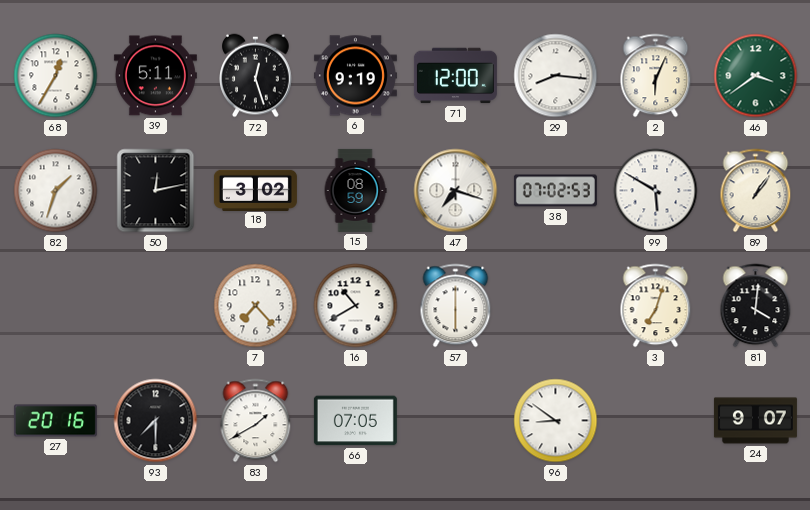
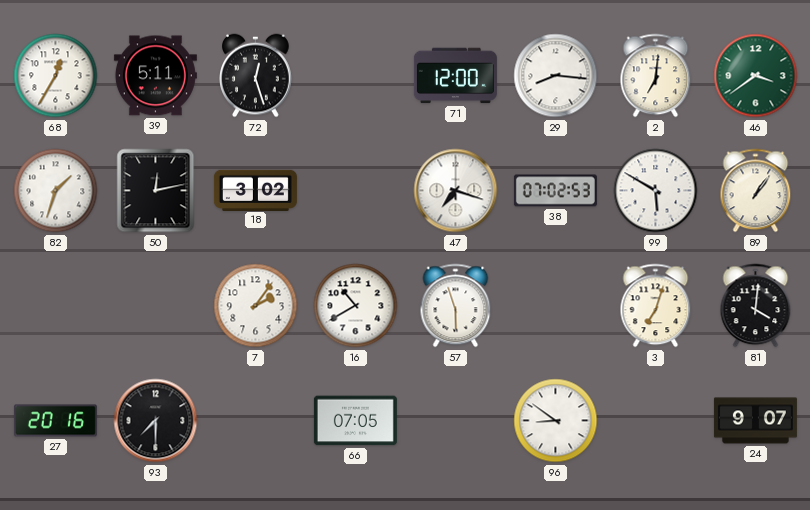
6: 9:19 -> none
2: 6:04 -> 7:01
15: 08:59 -> none
7: 7:23 -> 2:06
57: 6:00 -> 5:57
83: 1:40 -> none
